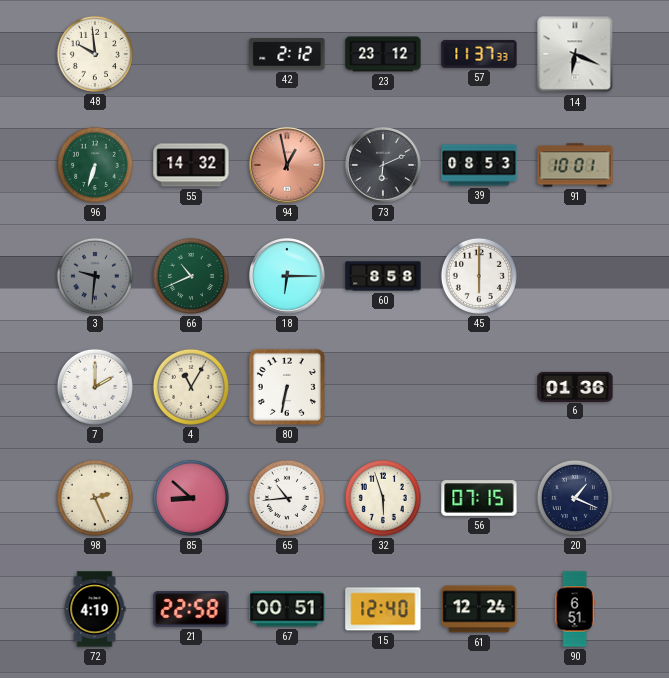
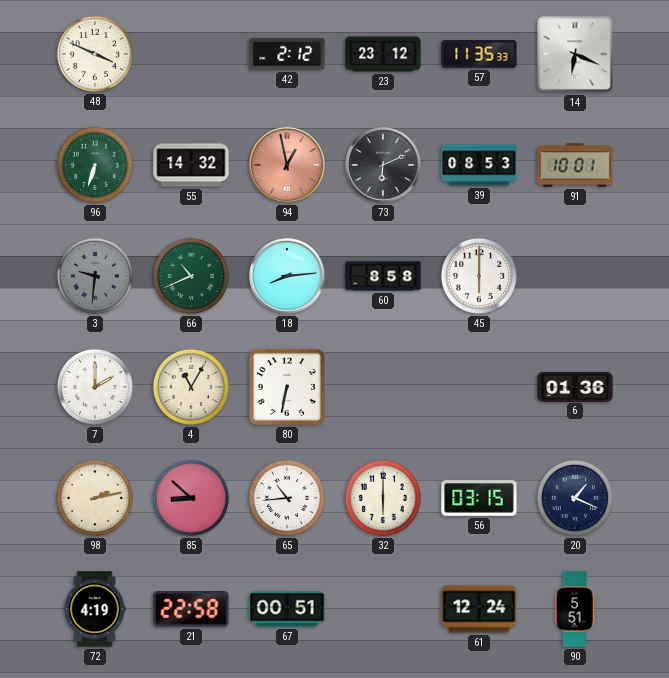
48: 9:59 -> 3:49
57: 11:37 -> 11:35
18: 6:15 -> 8:14
98: 2:26 -> 2:13
32: 5:57 -> 6:00
56: 07:15 -> 03:15
15: 12:40 -> none
90: 6:51 -> 5:51
